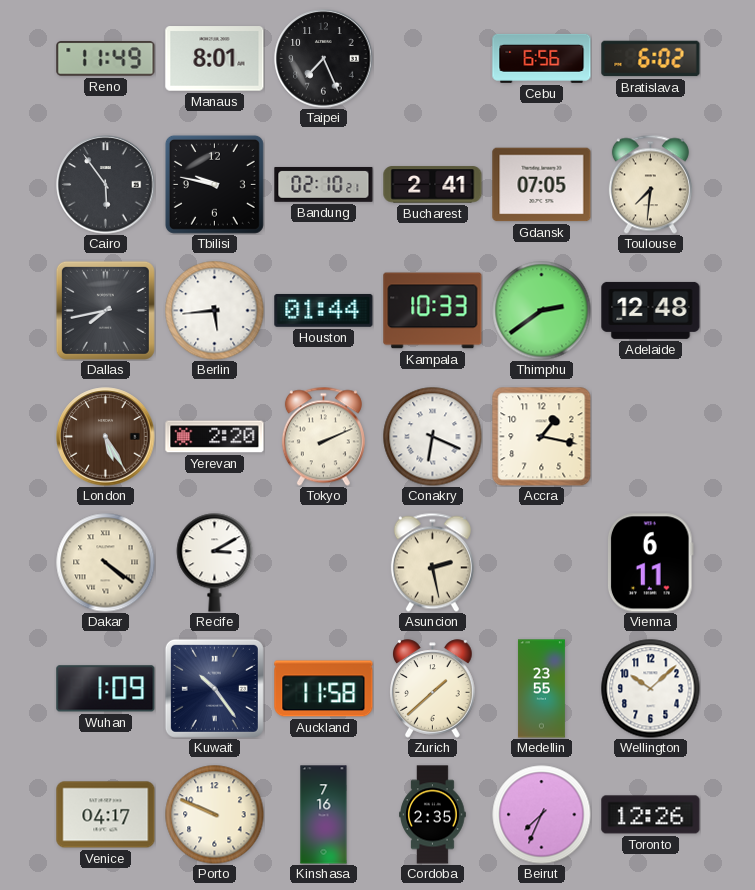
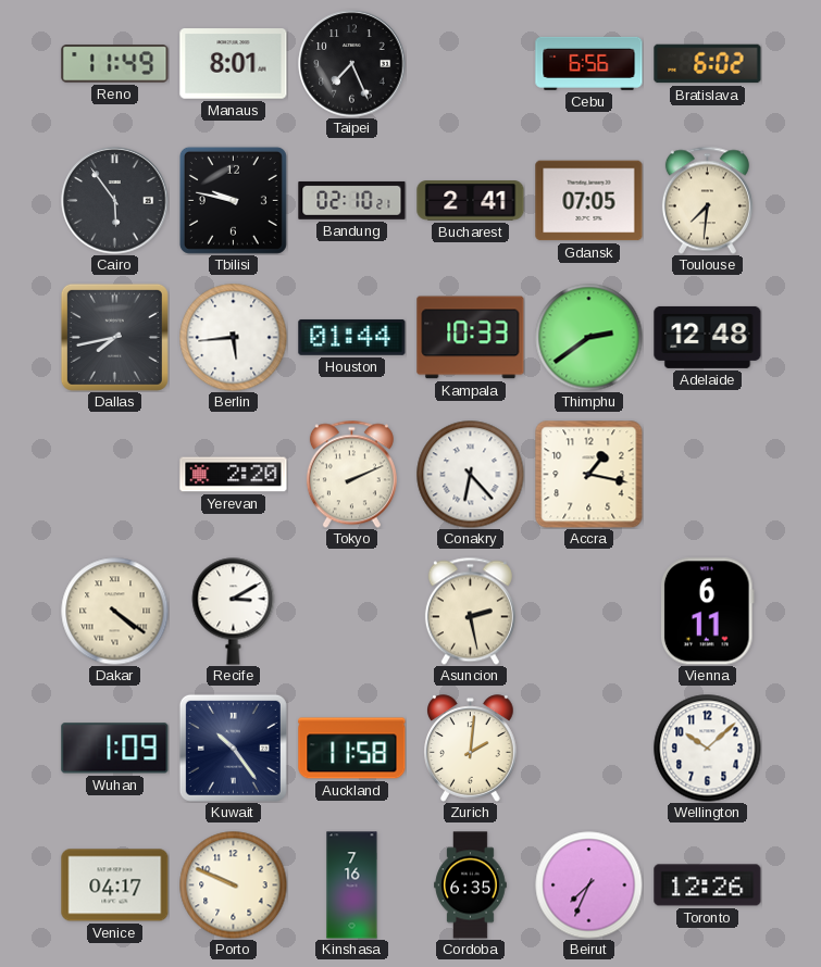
London: 5:25 -> none
Conakry: 6:19 -> 6:23
Zurich: 1:38 -> 2:01
Medellin: 23:55 -> none
Cordoba: 2:35 -> 6:35
